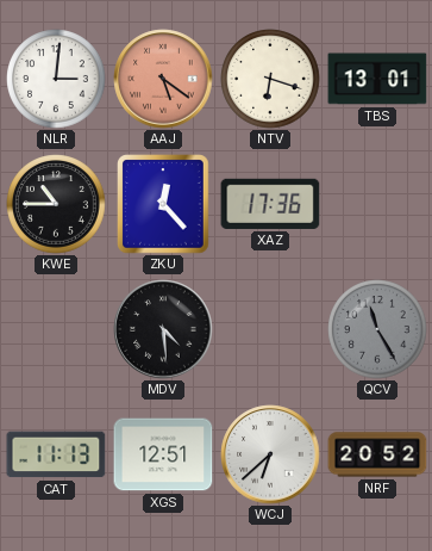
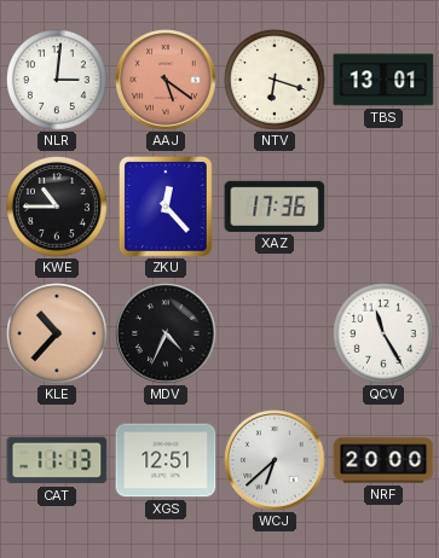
KLE: none -> 10:37
MDV: 4:29 -> 4:34
QCV dial: grey -> white
NRF: 20:52 -> 20:00
